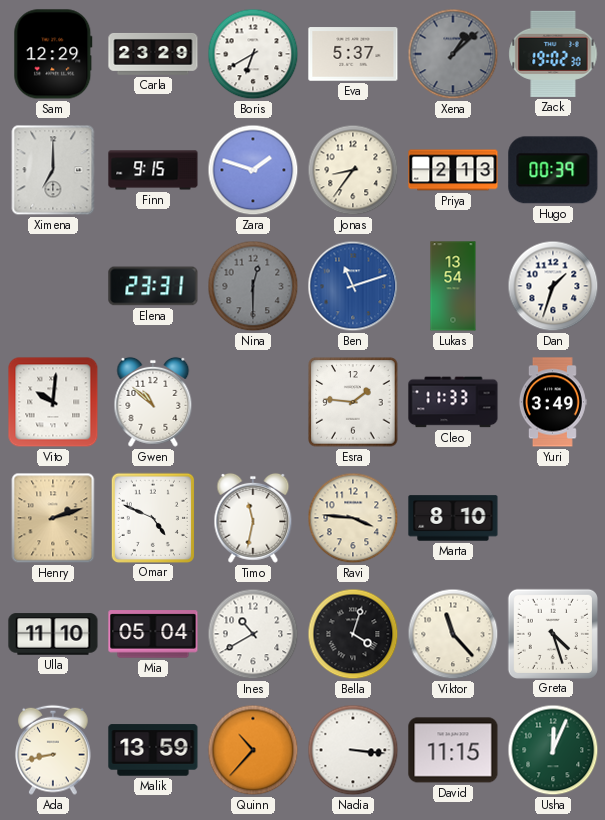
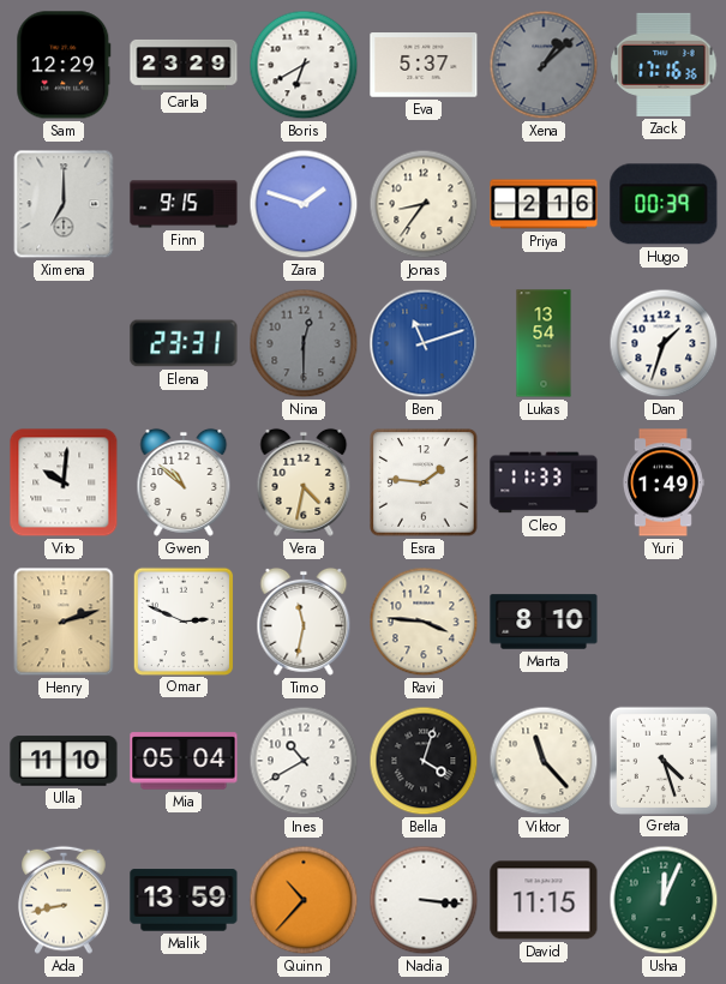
Zack: 19:02 -> 17:16
Priya: 2:13 -> 2:16
Vera: none -> 4:32
Yuri: 3:49 -> 1:49
Omar: 4:49 -> 2:49
